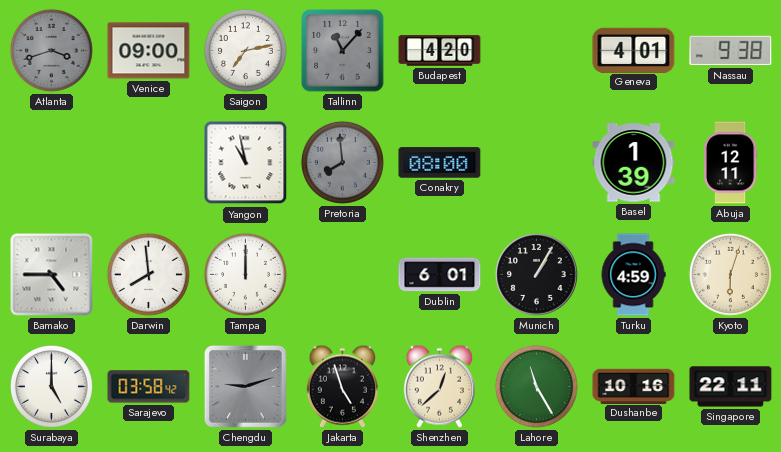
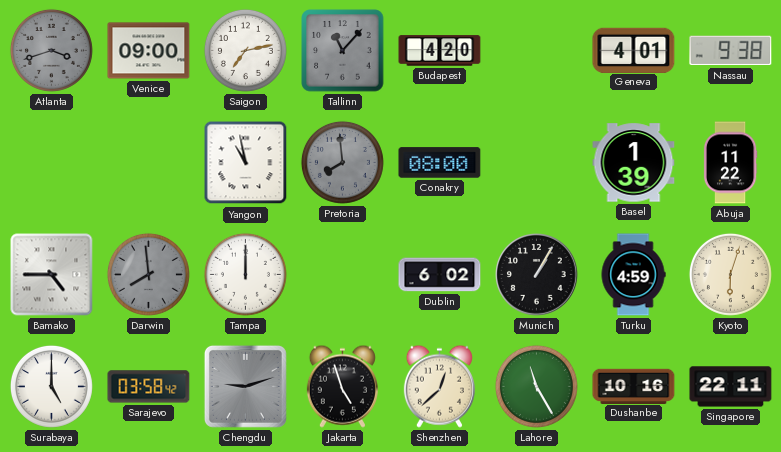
Abuja: 12:11 -> 11:22
Darwin dial: white -> grey
Dublin: 6:01 -> 6:02
